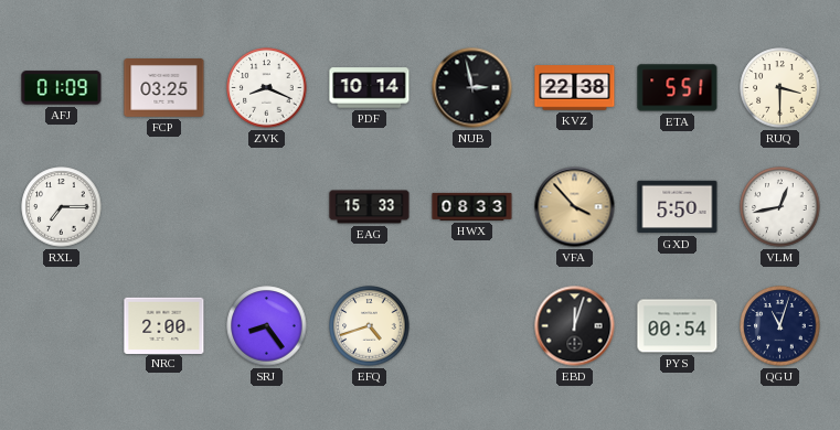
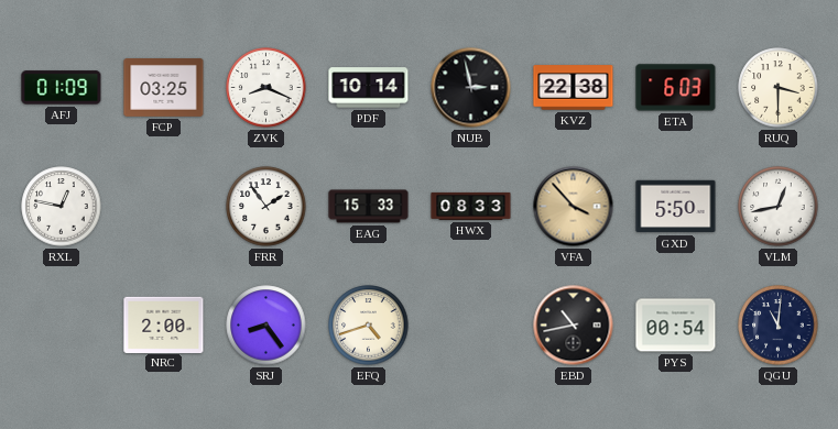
ETA: 5:51 -> 6:03
RXL: 7:15 -> 12:47
FRR: none -> 1:54
EBD: 12:03 -> 10:43
QGU: 11:03 -> 11:01
